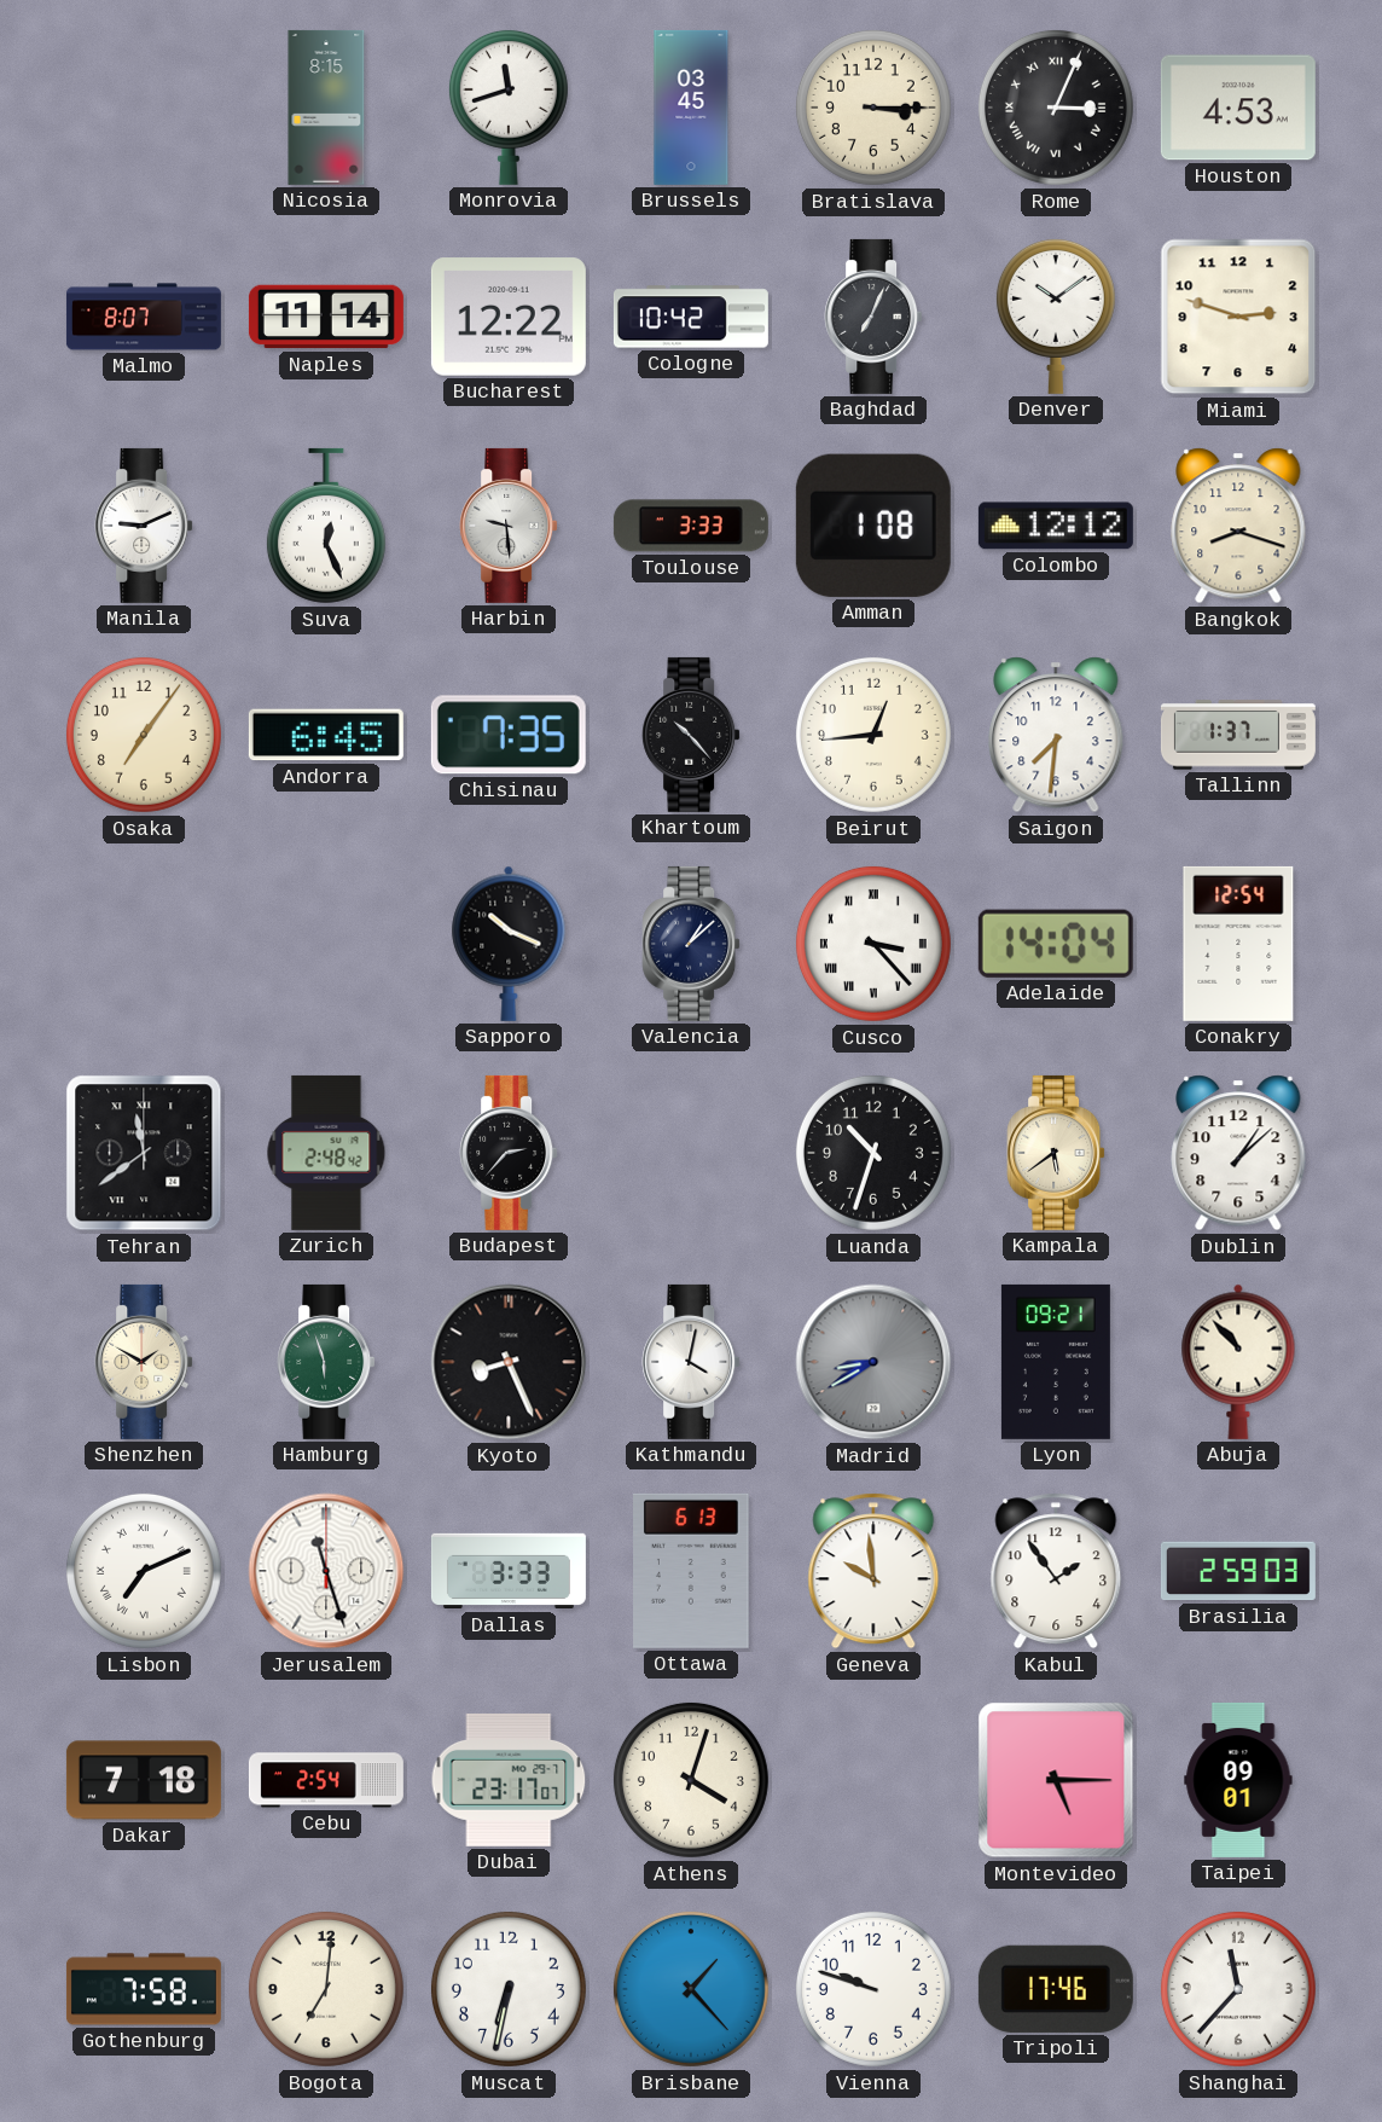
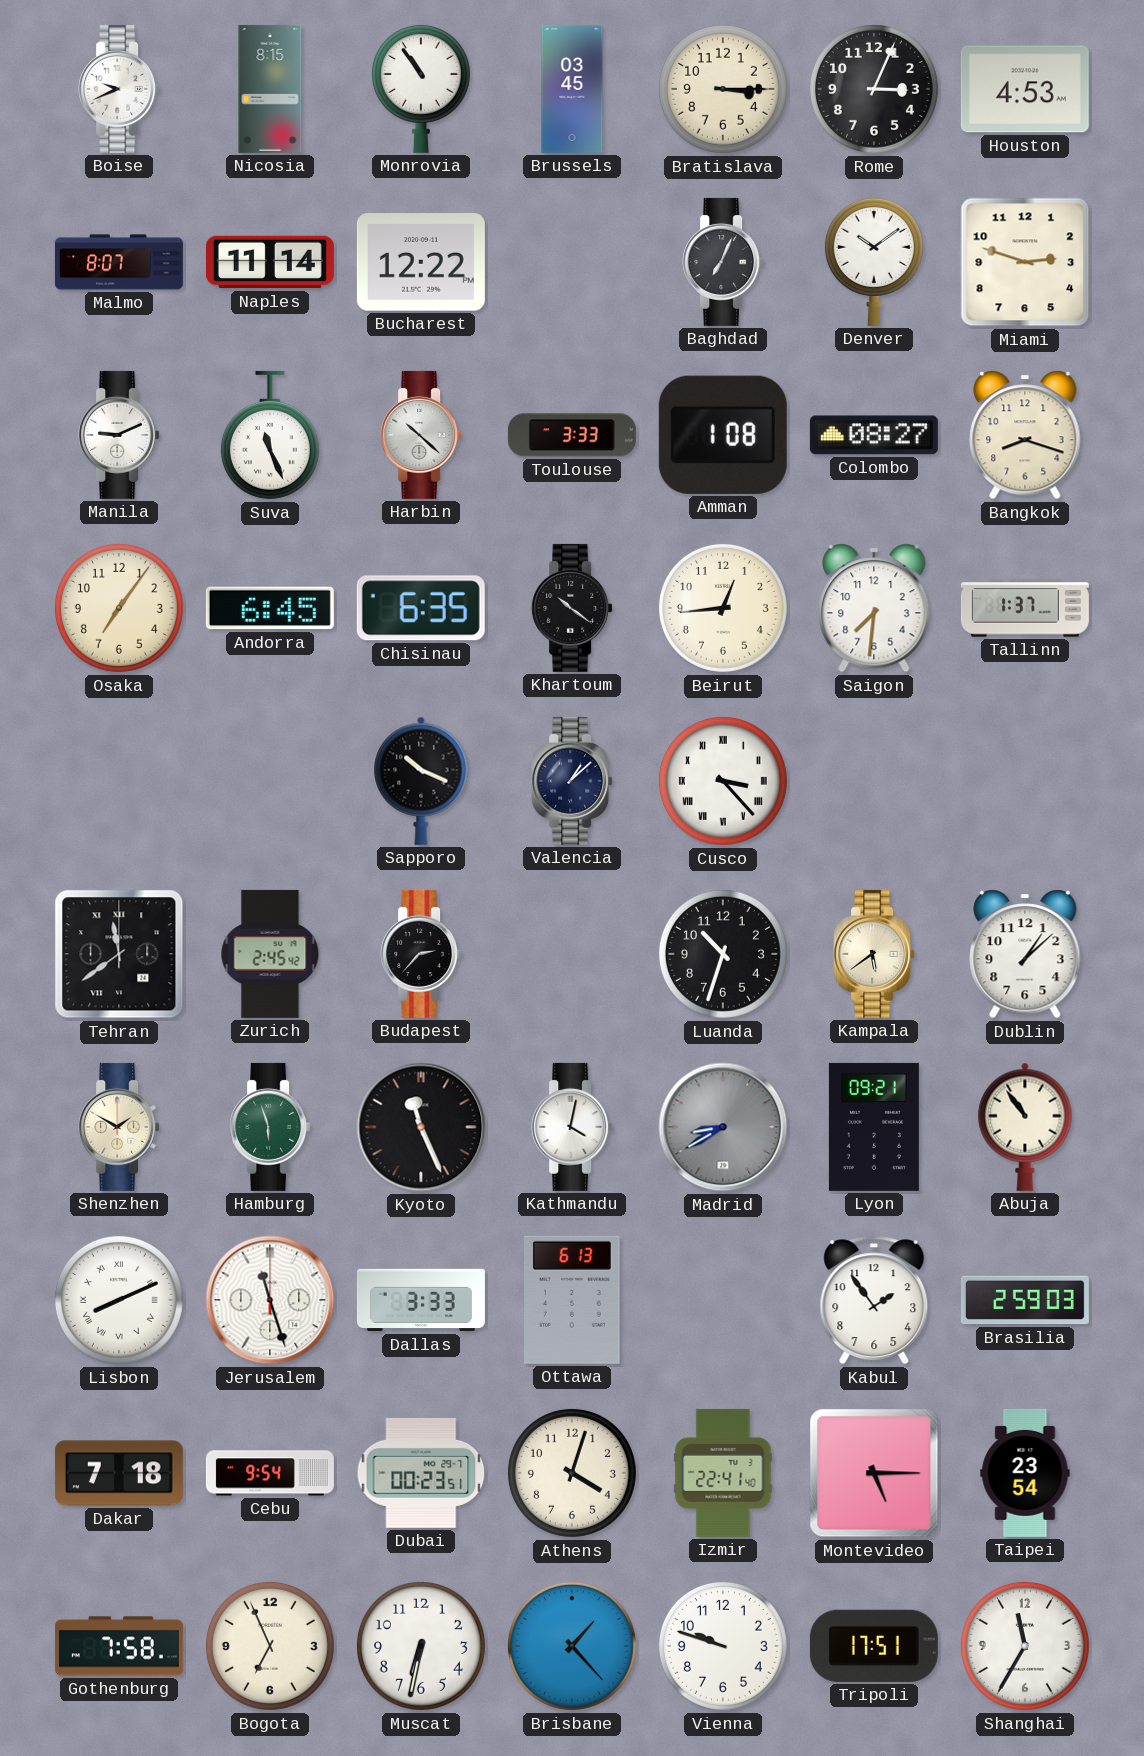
Boise: none -> 9:41
Monrovia: 11:42 -> 10:54
Rome numerals: Roman -> Arabic
Cologne: 10:42 -> none
Suva: 12:26 -> 11:26
Harbin: 9:29 -> 10:22
Colombo: 12:12 -> 08:27
Chisinau: 7:35 -> 6:35
Khartoum: 10:23 -> 10:21
Adelaide: 14:04 -> none
Conakry: 12:54 -> none
Zurich: 2:48 -> 2:45
Kyoto: 8:26 -> 11:26
Abuja: 10:53 -> 10:54
Lisbon: 7:11 -> 8:11
Geneva: 9:59 -> none
Cebu: 2:54 -> 9:54
Dubai: 23:17 -> 00:23
Izmir: none -> 22:41
Taipei: 09:01 -> 23:54
Bogota: 7:01 -> 6:56
Tripoli: 17:46 -> 17:51
Shanghai: 11:37 -> 11:35
